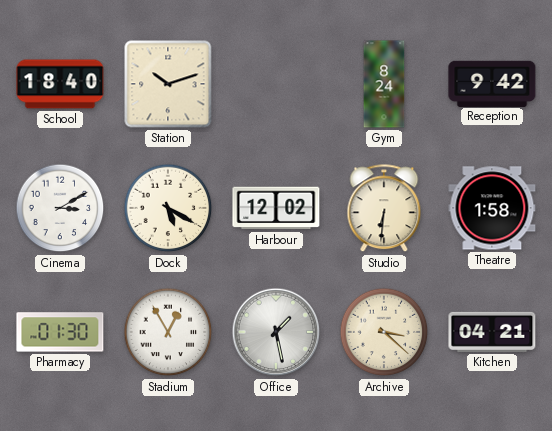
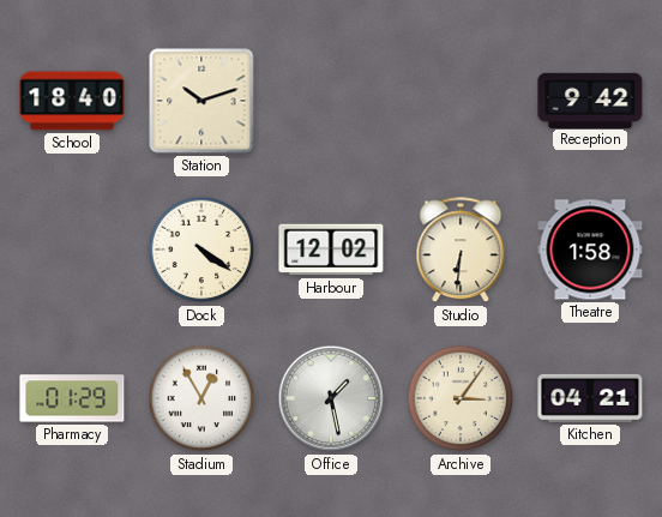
Gym: 8:24 -> none
Cinema: 3:10 -> none
Dock: 5:20 -> 4:21
Pharmacy: 01:30 -> 01:29
Archive: 3:22 -> 3:06
